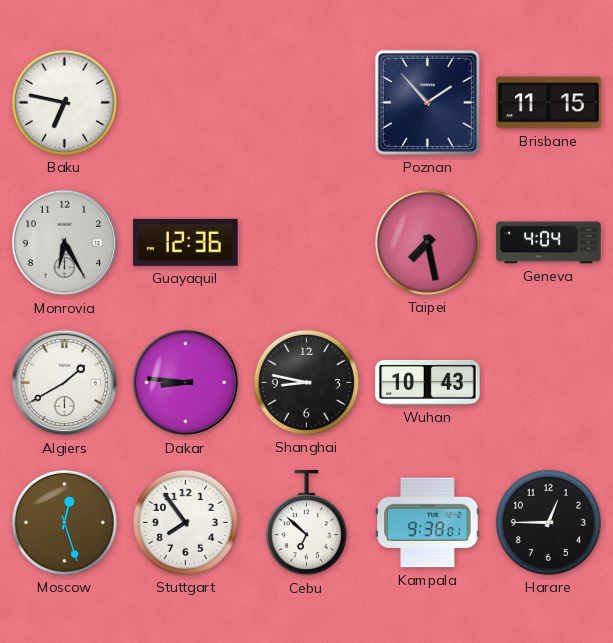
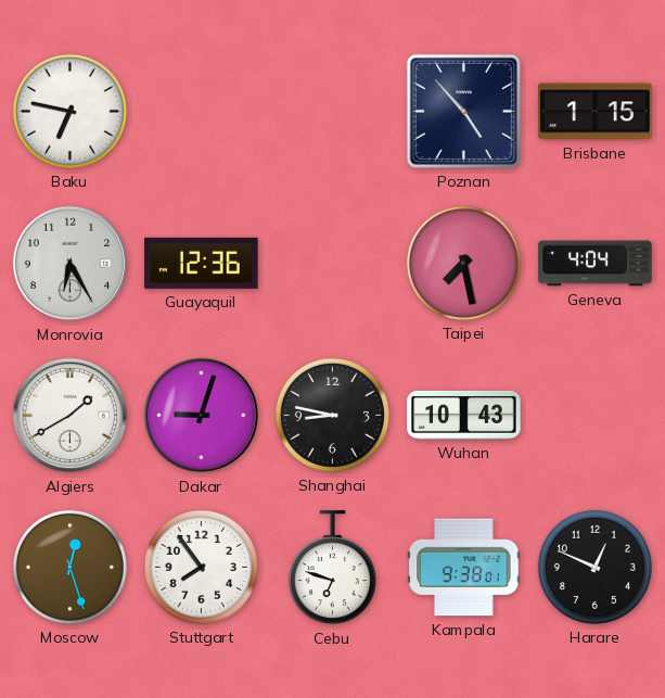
Poznan: 1:53 -> 4:53
Brisbane: 11:15 -> 1:15
Dakar: 8:46 -> 9:03
Cebu: 6:52 -> 6:48
Harare: 12:45 -> 12:49
